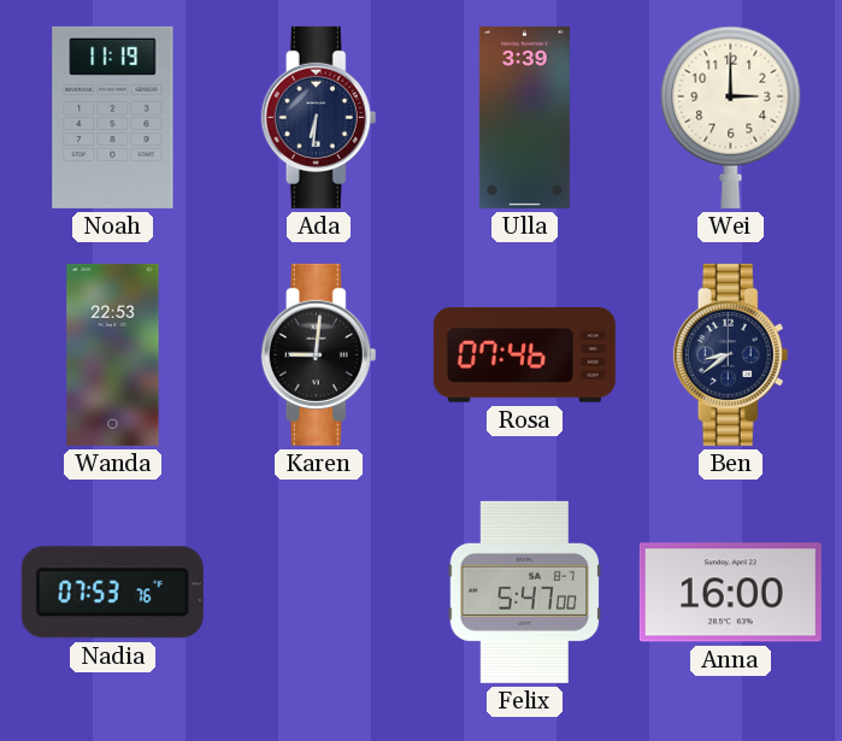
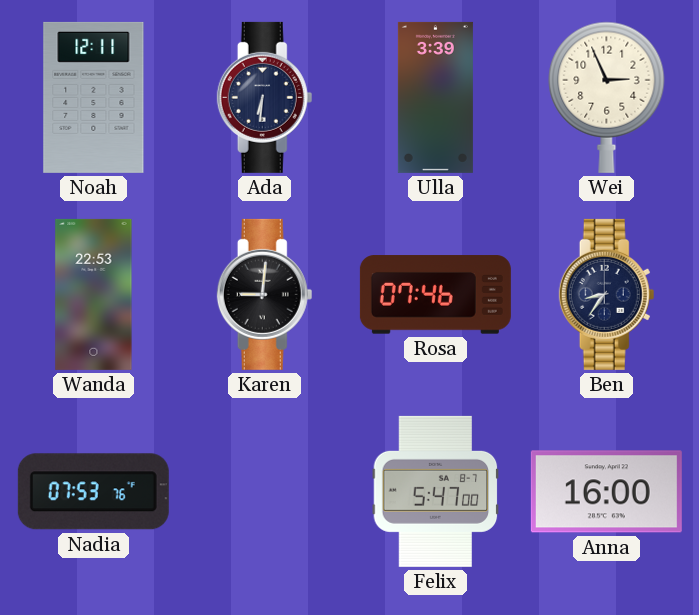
Noah: 11:19 -> 12:11
Wei: 3:00 -> 2:56
Ben: 8:39 -> 8:36
